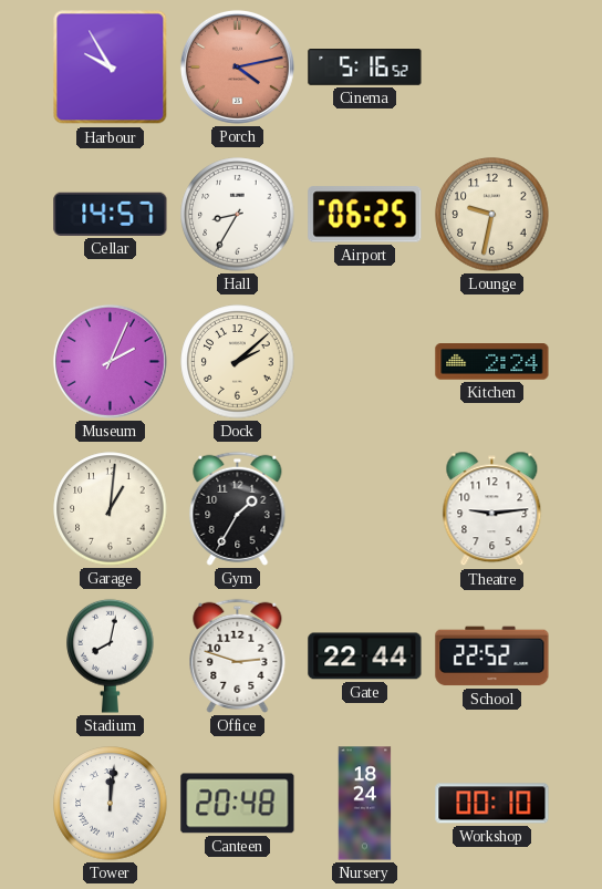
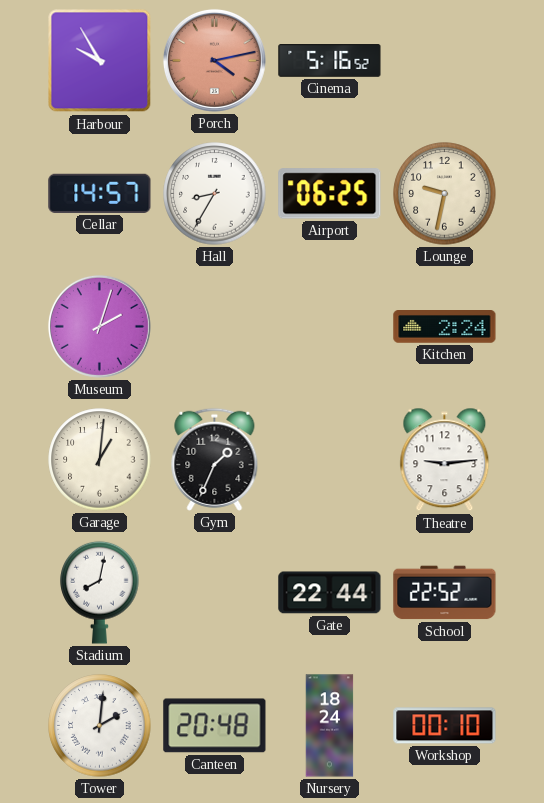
Museum: 2:04 -> 2:03
Dock: 2:08 -> none
Gym: 1:35 -> 1:34
Office: 2:48 -> none
Tower: 12:01 -> 2:01
